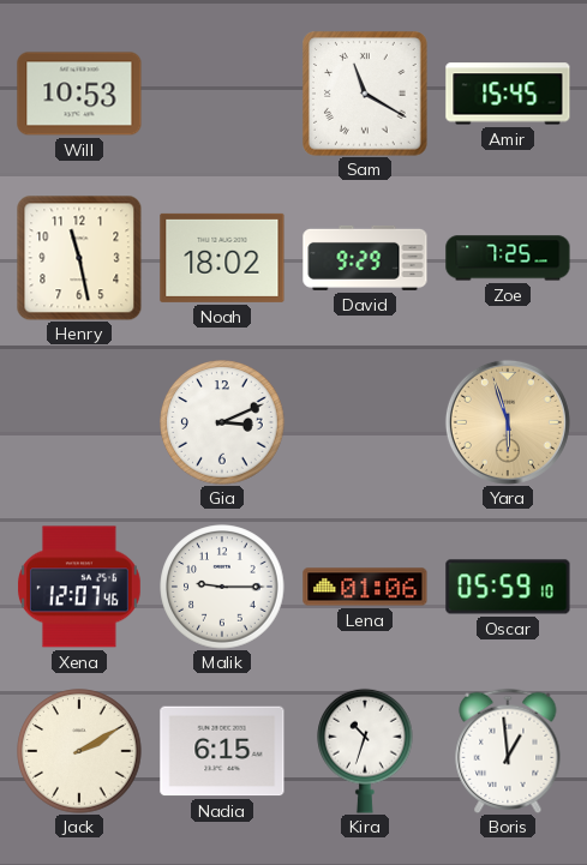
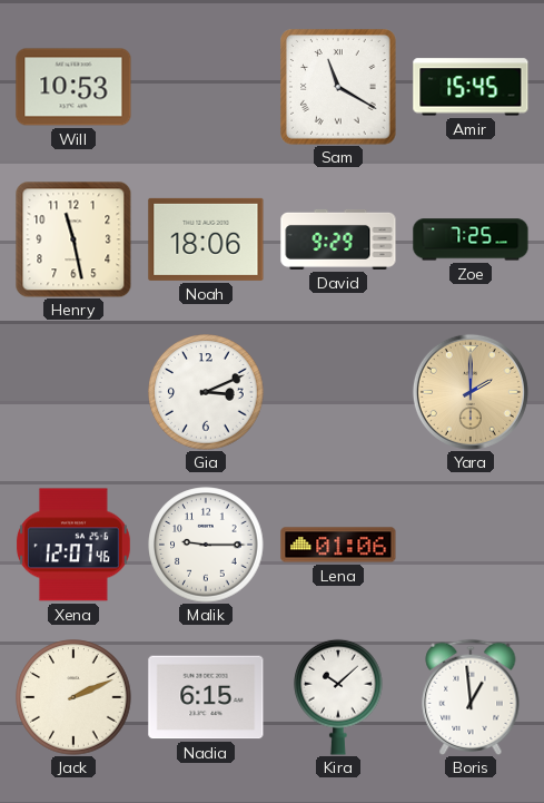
Noah: 18:02 -> 18:06
Yara: 5:57 -> 2:00
Oscar: 05:59 -> none
Jack: 2:10 -> 2:11
Kira: 10:33 -> 10:08
